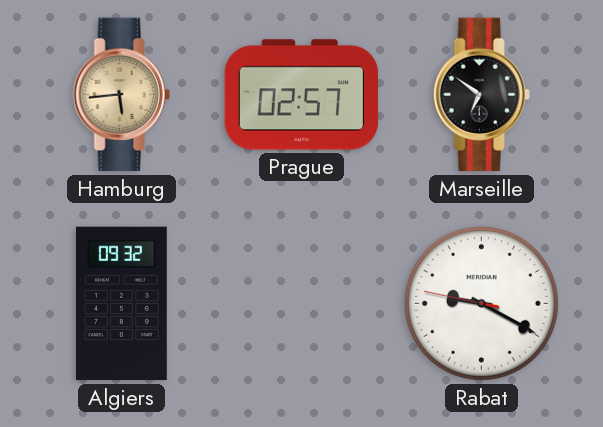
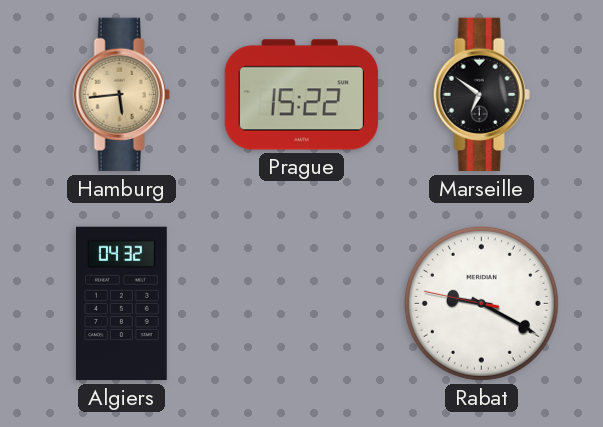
Prague: 02:57 -> 15:22
Algiers: 09:32 -> 04:32
